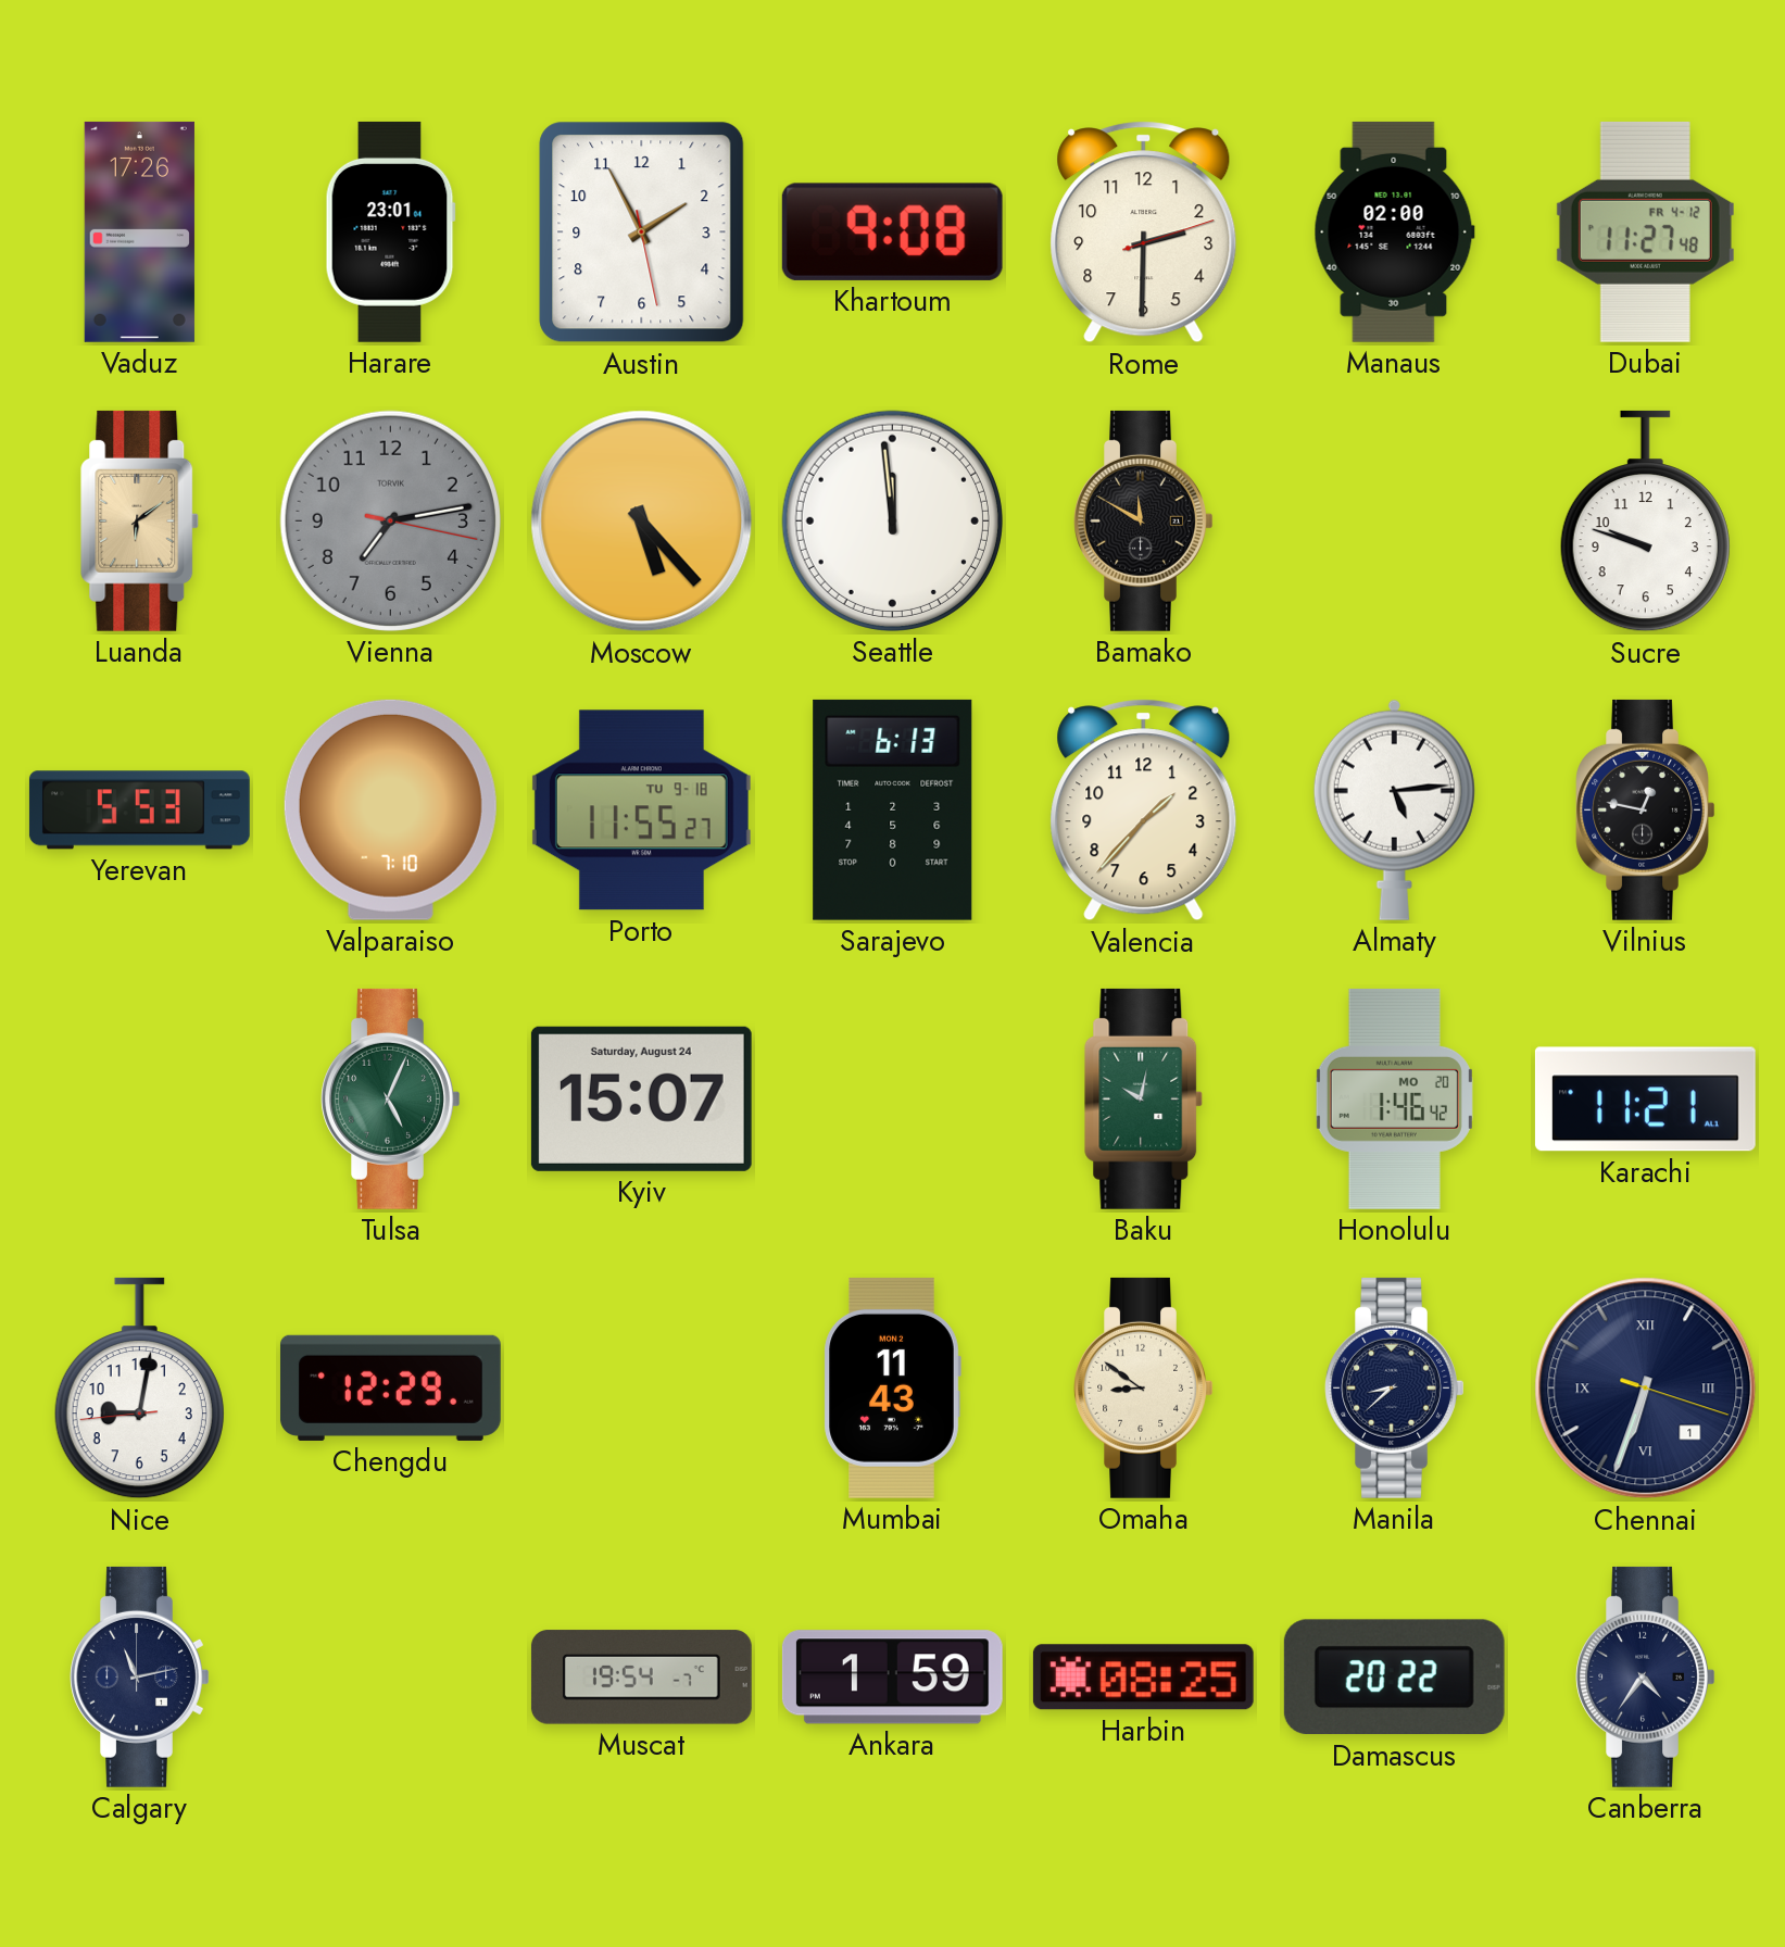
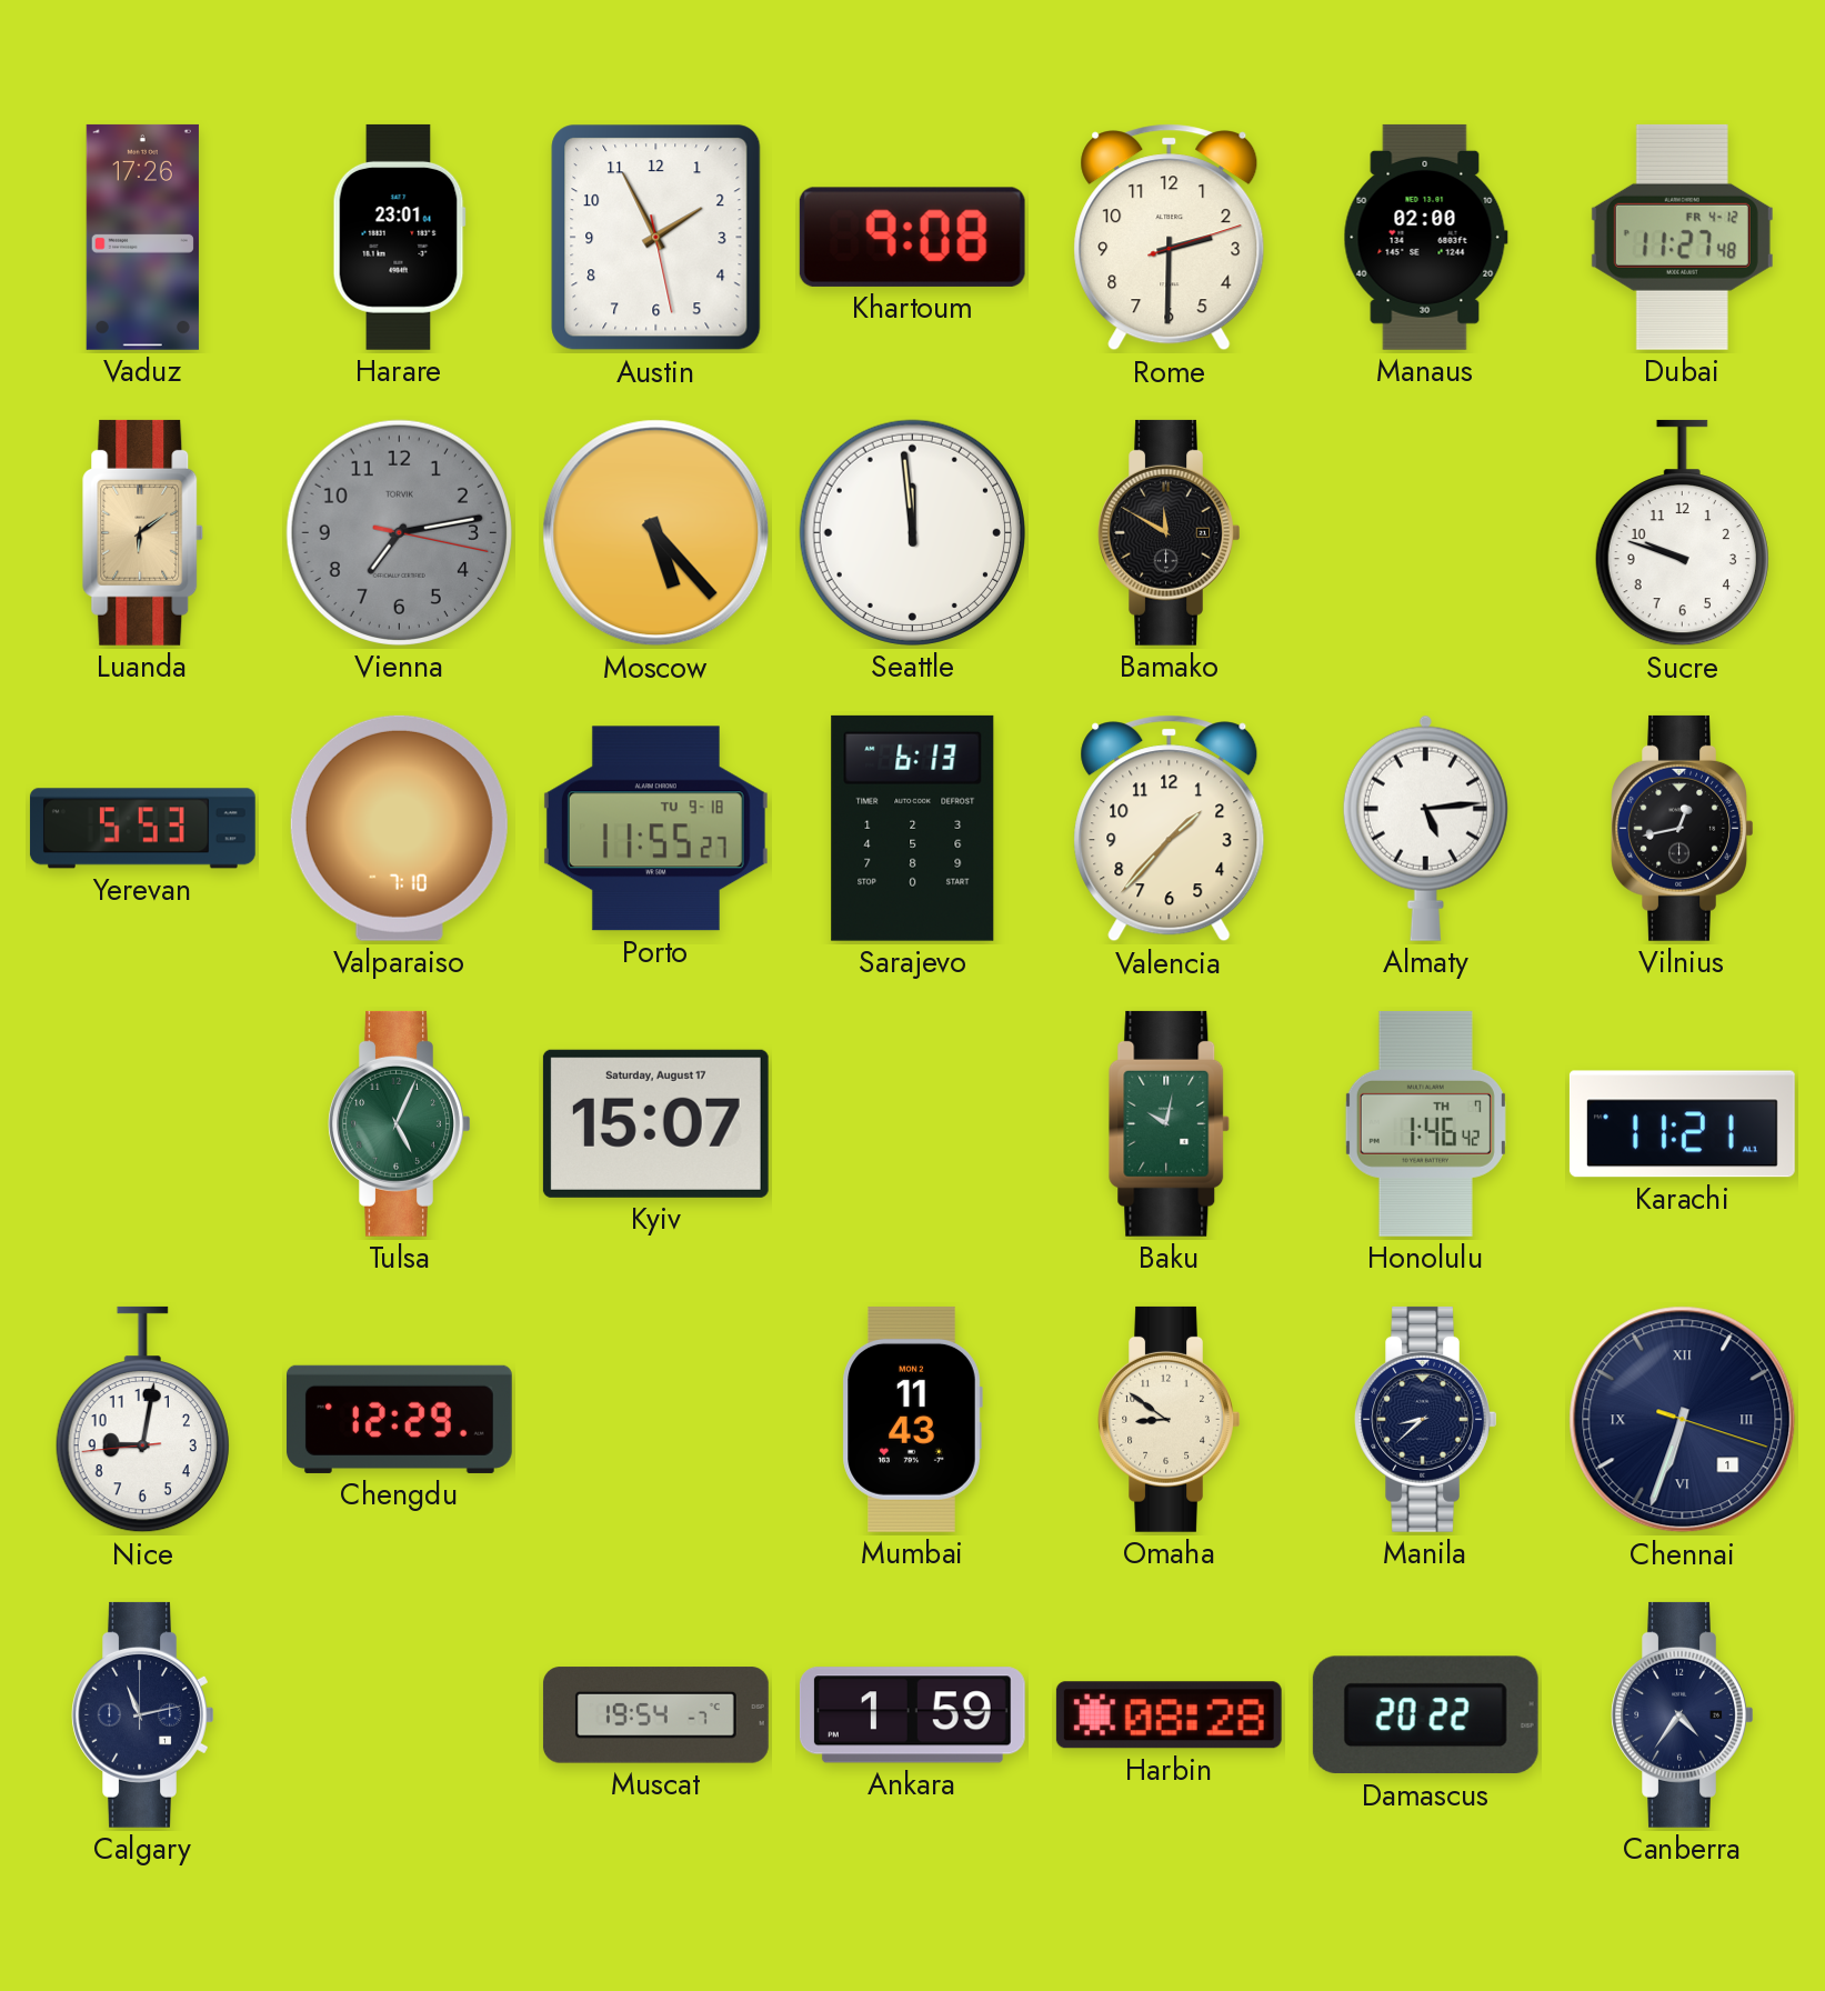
Vilnius: 12:47 -> 12:43
Kyiv date: Saturday, August 24 -> Saturday, August 17
Honolulu date: MO 20 -> TH 7
Harbin: 08:25 -> 08:28
